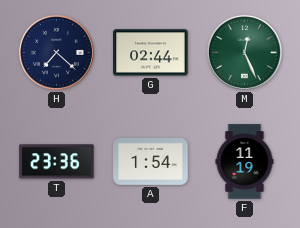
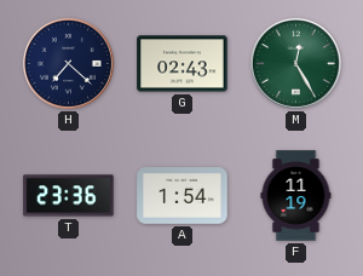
G: 02:44 -> 02:43
M: 12:26 -> 12:25
